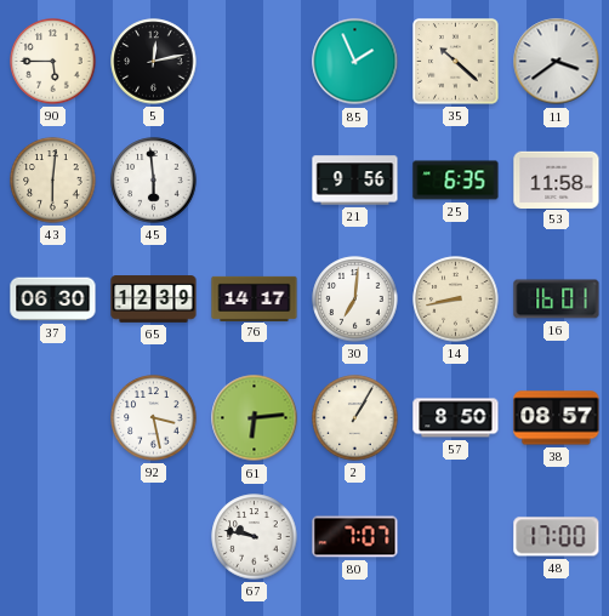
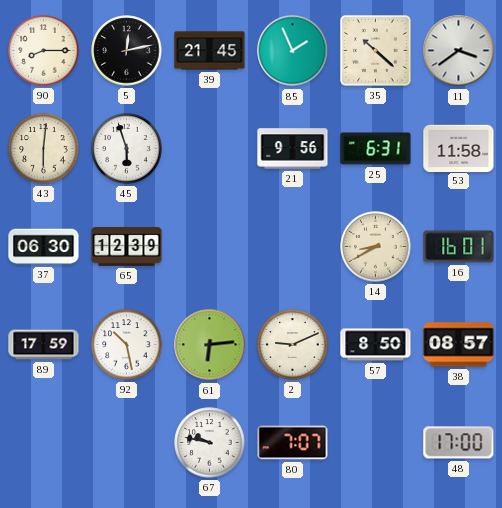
90: 5:45 -> 8:15
39: none -> 21:45
45: 5:59 -> 5:57
25: 6:35 -> 6:31
76: 14:17 -> none
30: 7:01 -> none
14: 8:43 -> 8:40
89: none -> 17:59
92: 3:28 -> 10:28
2: 1:05 -> 9:11
